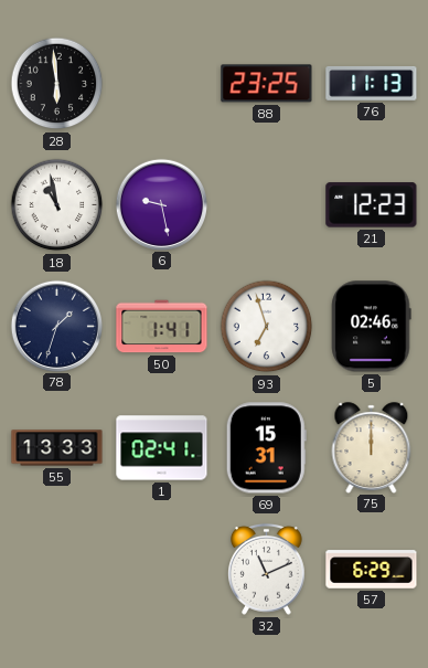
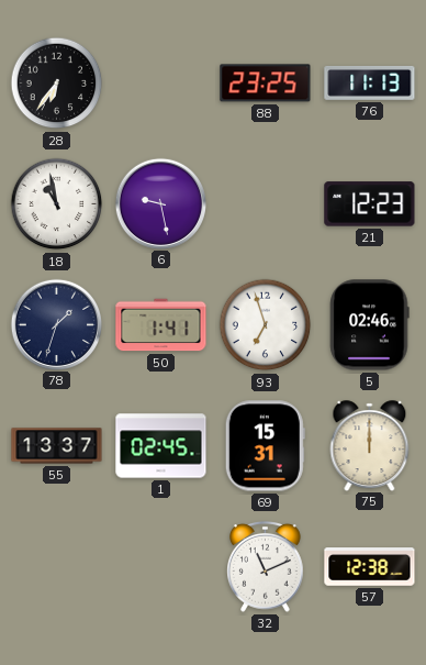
28: 5:59 -> 6:36
55: 13:33 -> 13:37
1: 02:41 -> 02:45
57: 6:29 -> 12:38
